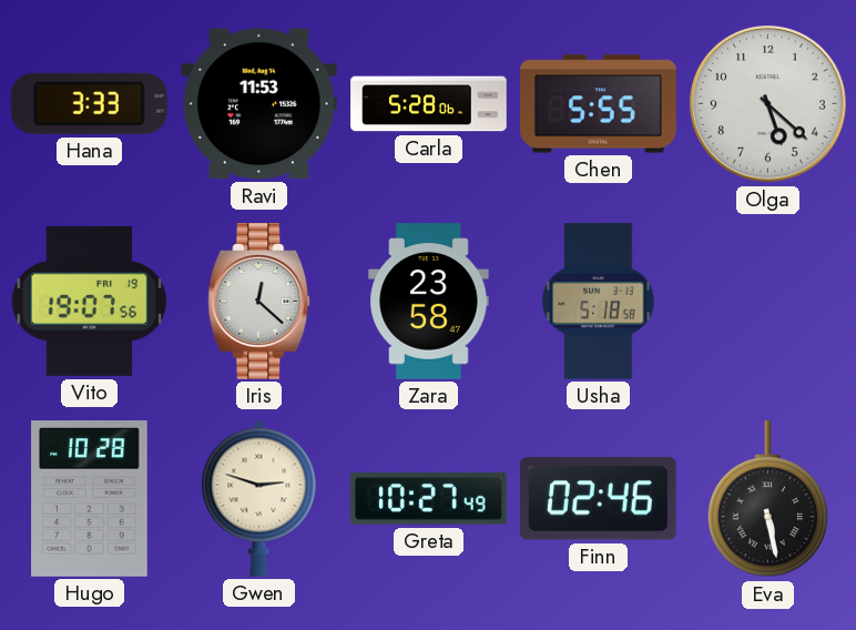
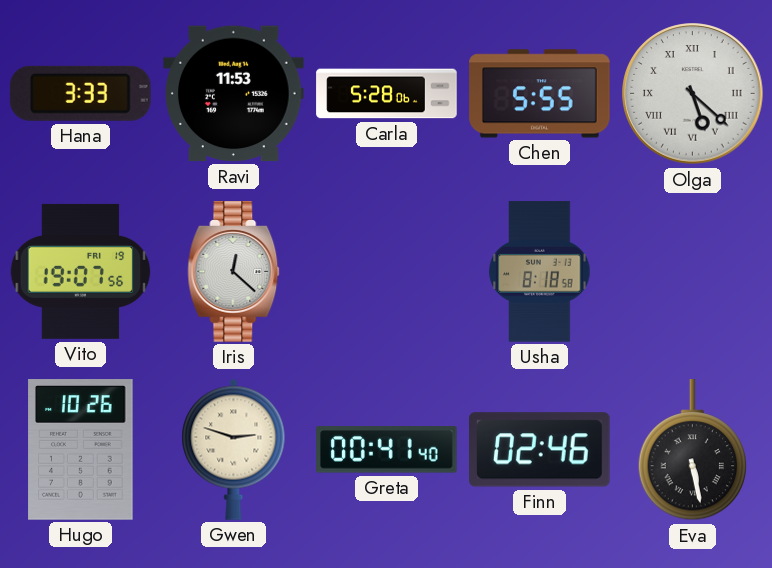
Olga numerals: Arabic -> Roman
Zara: 23:58 -> none
Usha: 5:18 -> 8:18
Hugo: 10:28 -> 10:26
Greta: 10:27 -> 00:41
